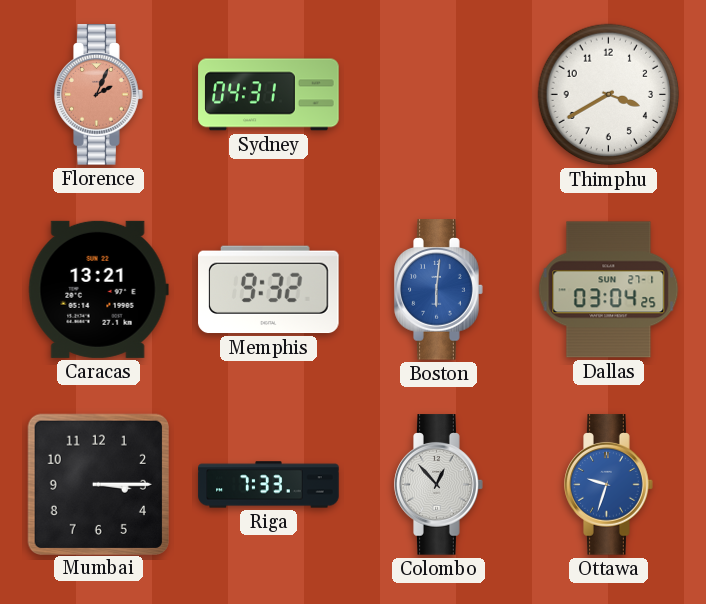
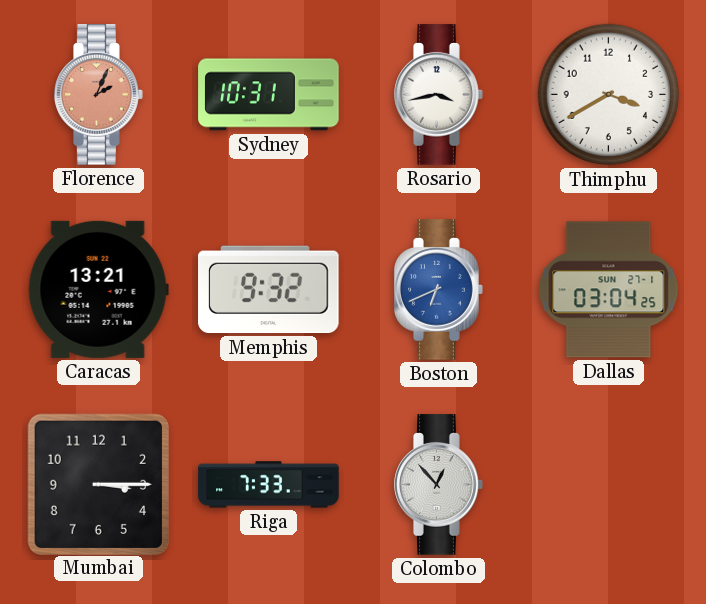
Sydney: 04:31 -> 10:31
Rosario: none -> 3:43
Boston: 6:01 -> 6:41
Ottawa: 9:33 -> none
